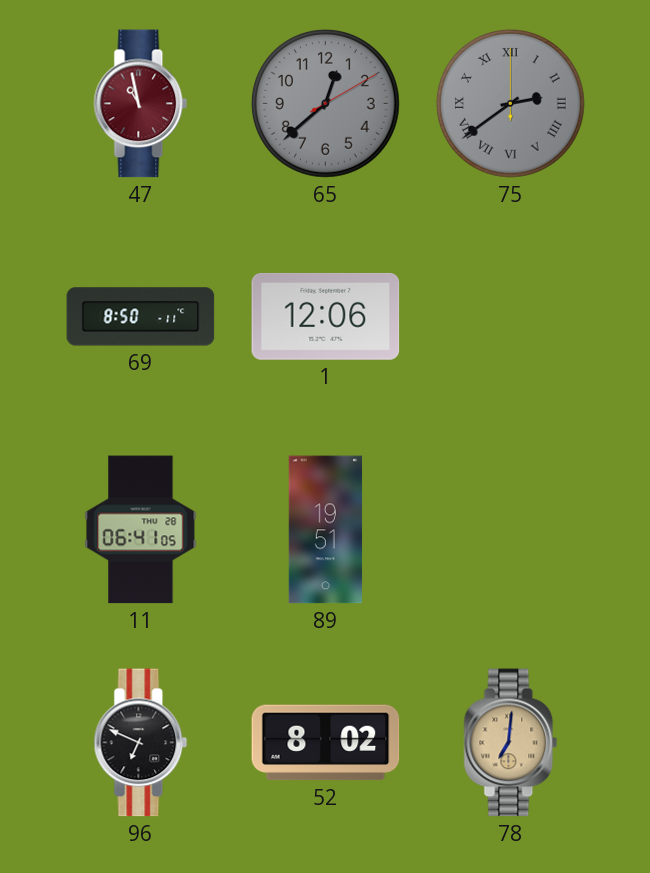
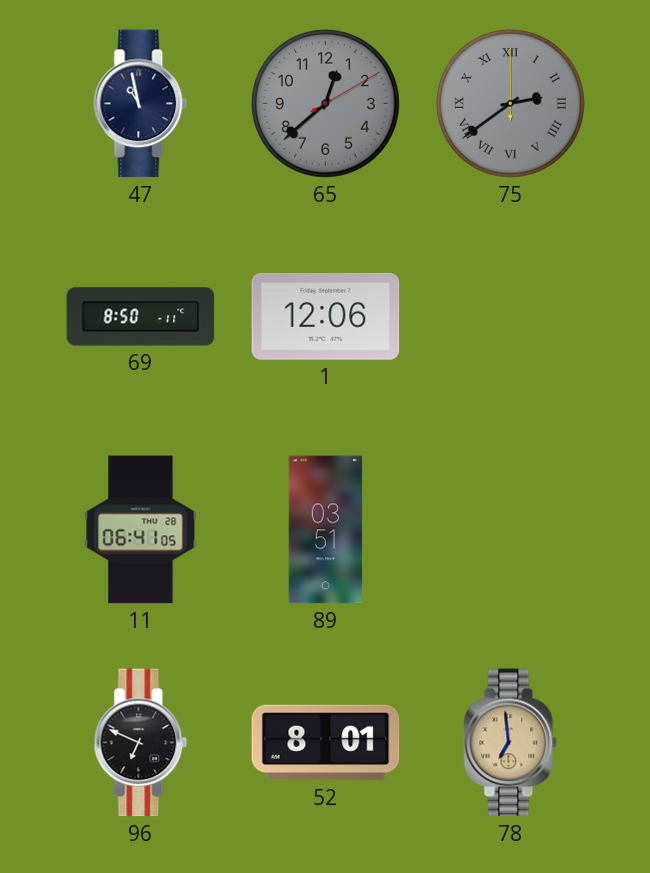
47 dial: burgundy -> navy
89: 19:51 -> 03:51
52: 8:02 -> 8:01
78: 7:01 -> 6:59
